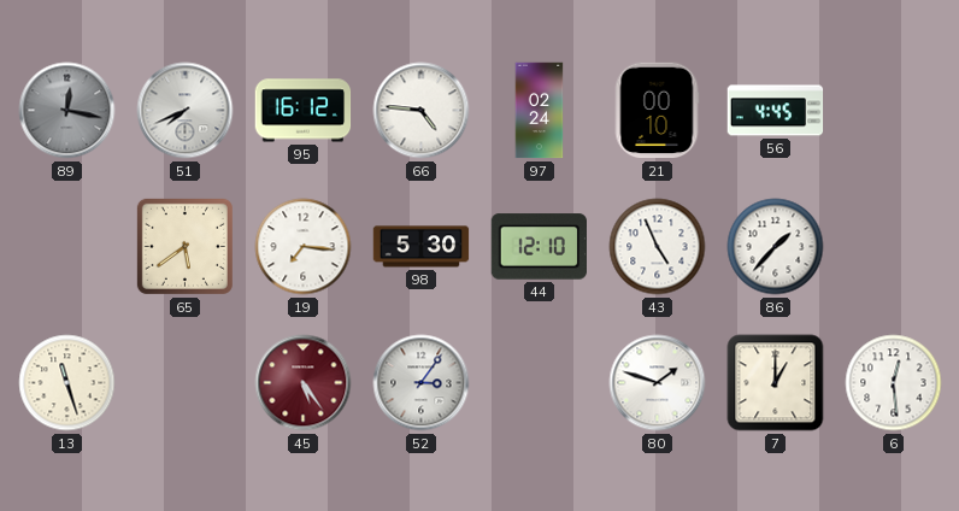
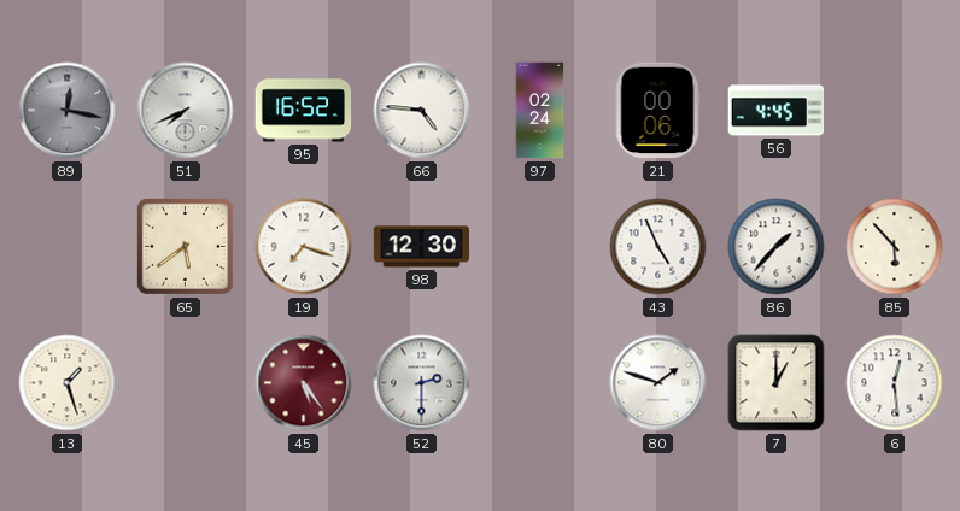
95: 16:12 -> 16:52
21: 00:10 -> 00:06
19: 7:16 -> 7:18
98: 5:30 -> 12:30
44: 12:10 -> none
85: none -> 5:53
13: 11:27 -> 1:27
52: 3:06 -> 2:30
